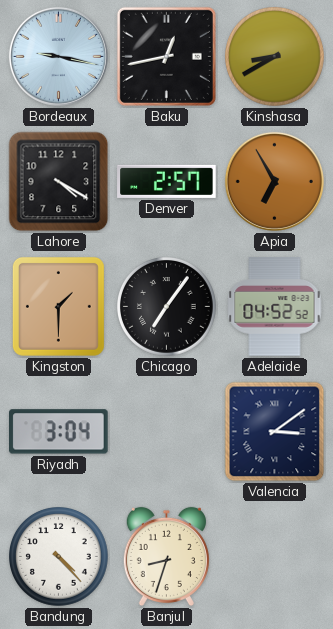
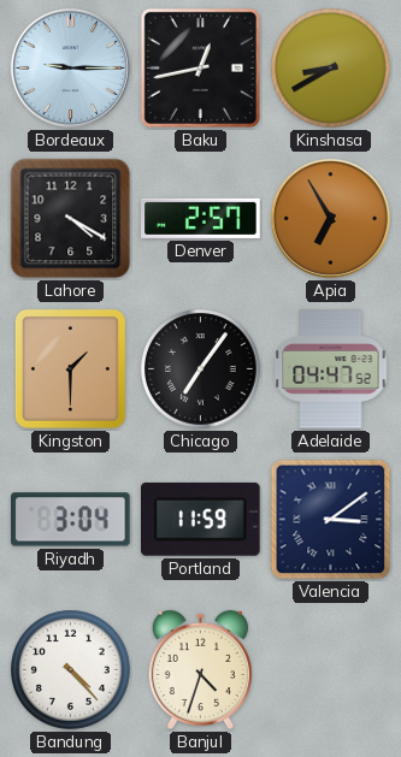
Bordeaux: 9:17 -> 9:15
Adelaide: 04:52 -> 04:47
Portland: none -> 11:59
Banjul: 8:33 -> 4:33
